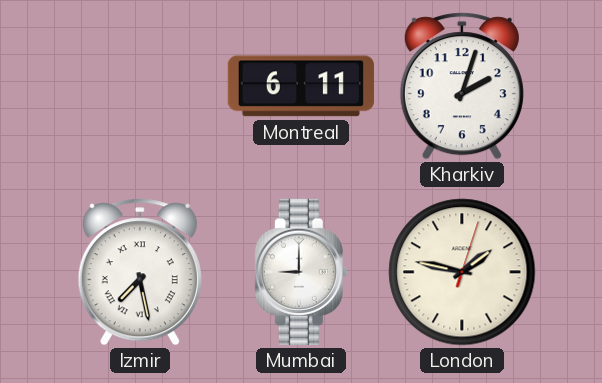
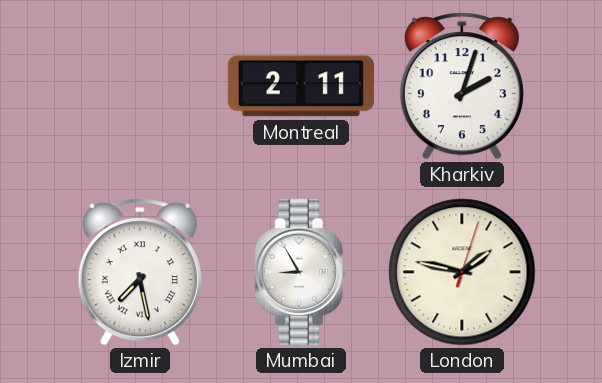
Montreal: 6:11 -> 2:11
Mumbai: 9:00 -> 8:55
